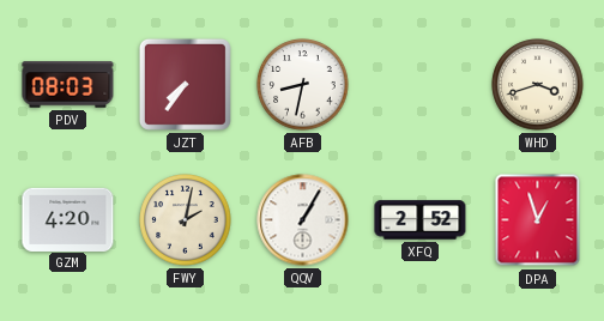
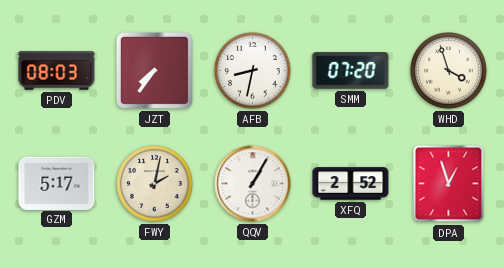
SMM: none -> 07:20
WHD: 3:42 -> 3:57
GZM: 4:20 -> 5:17
